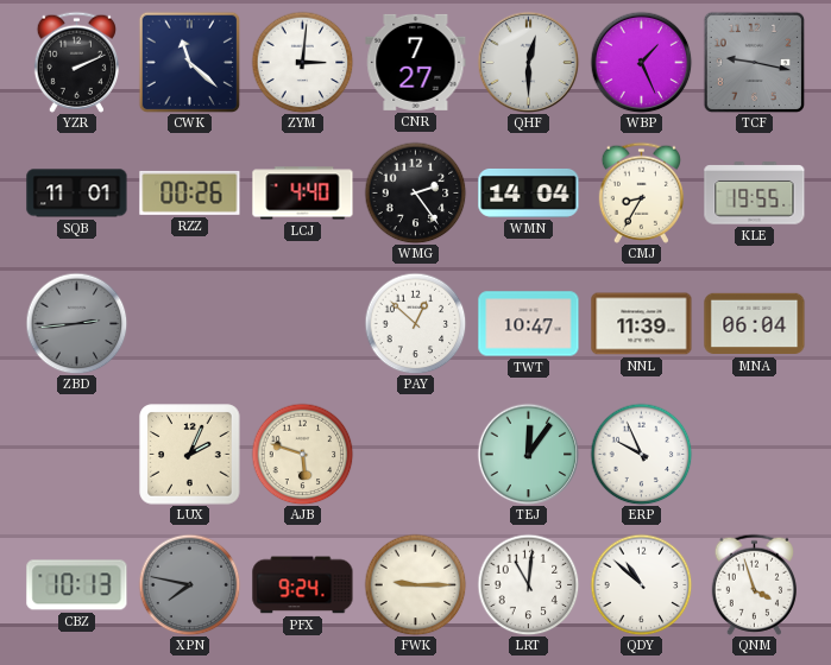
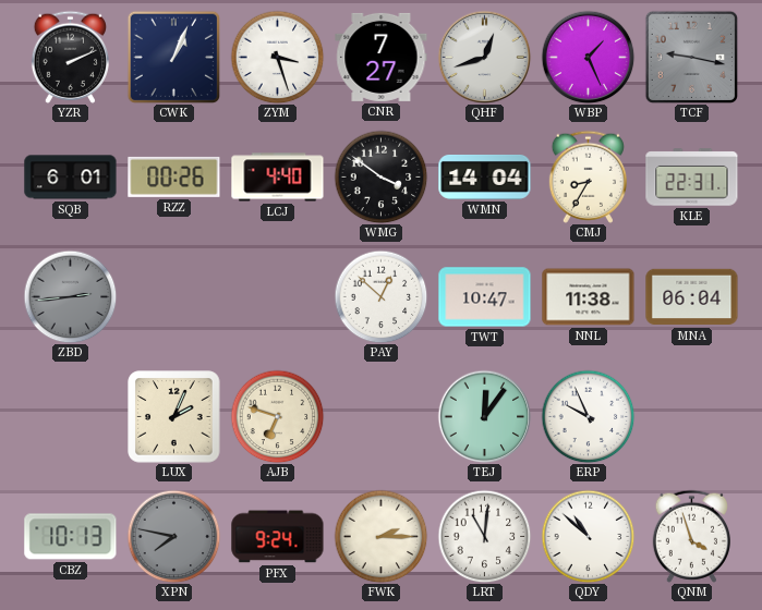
CWK: 11:22 -> 1:04
ZYM: 3:01 -> 3:27
QHF: 12:30 -> 12:42
SQB: 11:01 -> 6:01
WMG: 2:24 -> 3:51
KLE: 19:55 -> 22:31
NNL: 11:39 -> 11:38
AJB: 5:48 -> 6:48
FWK: 9:15 -> 2:15
